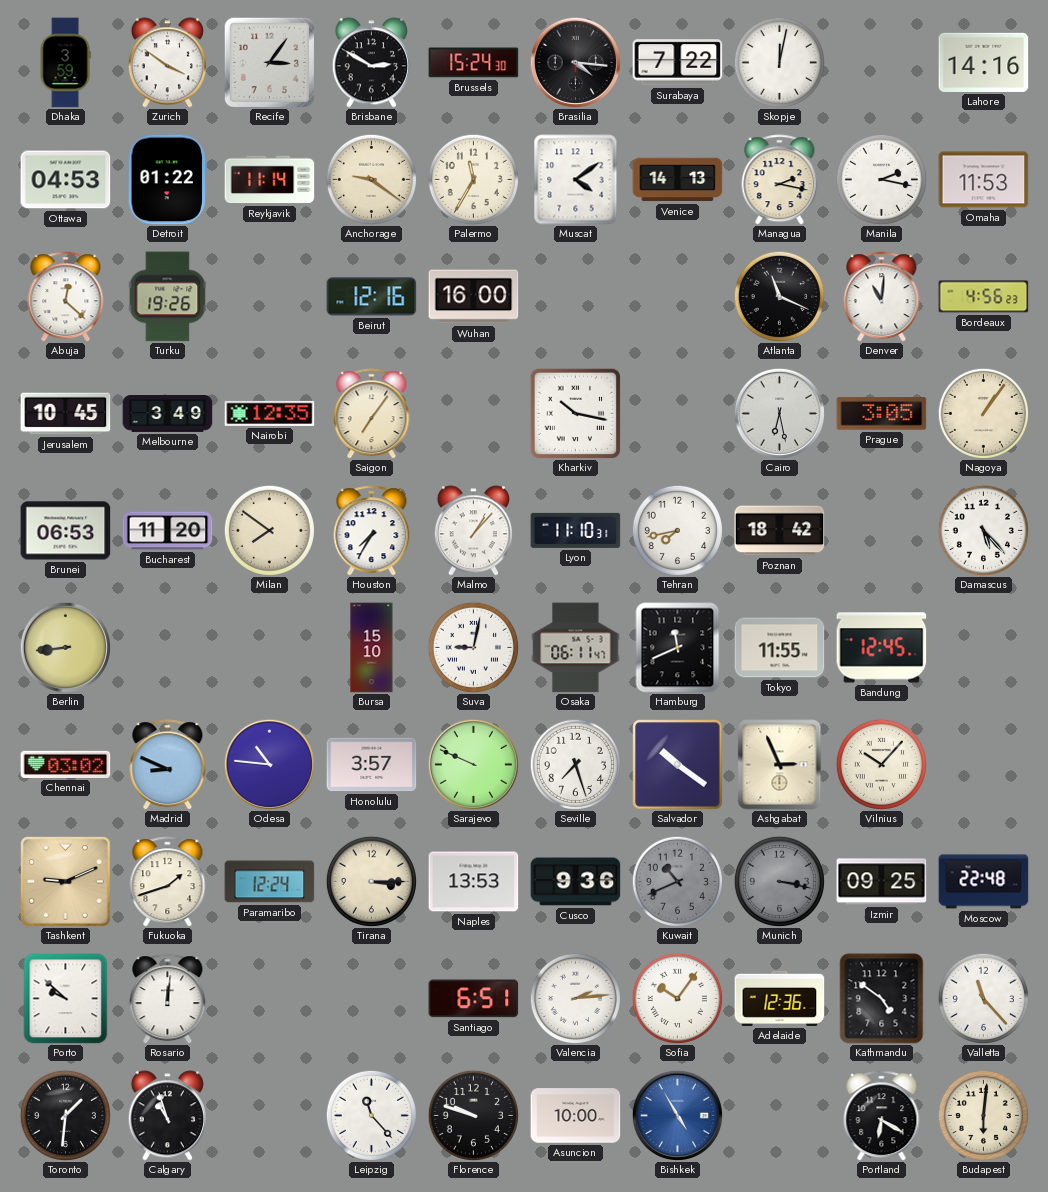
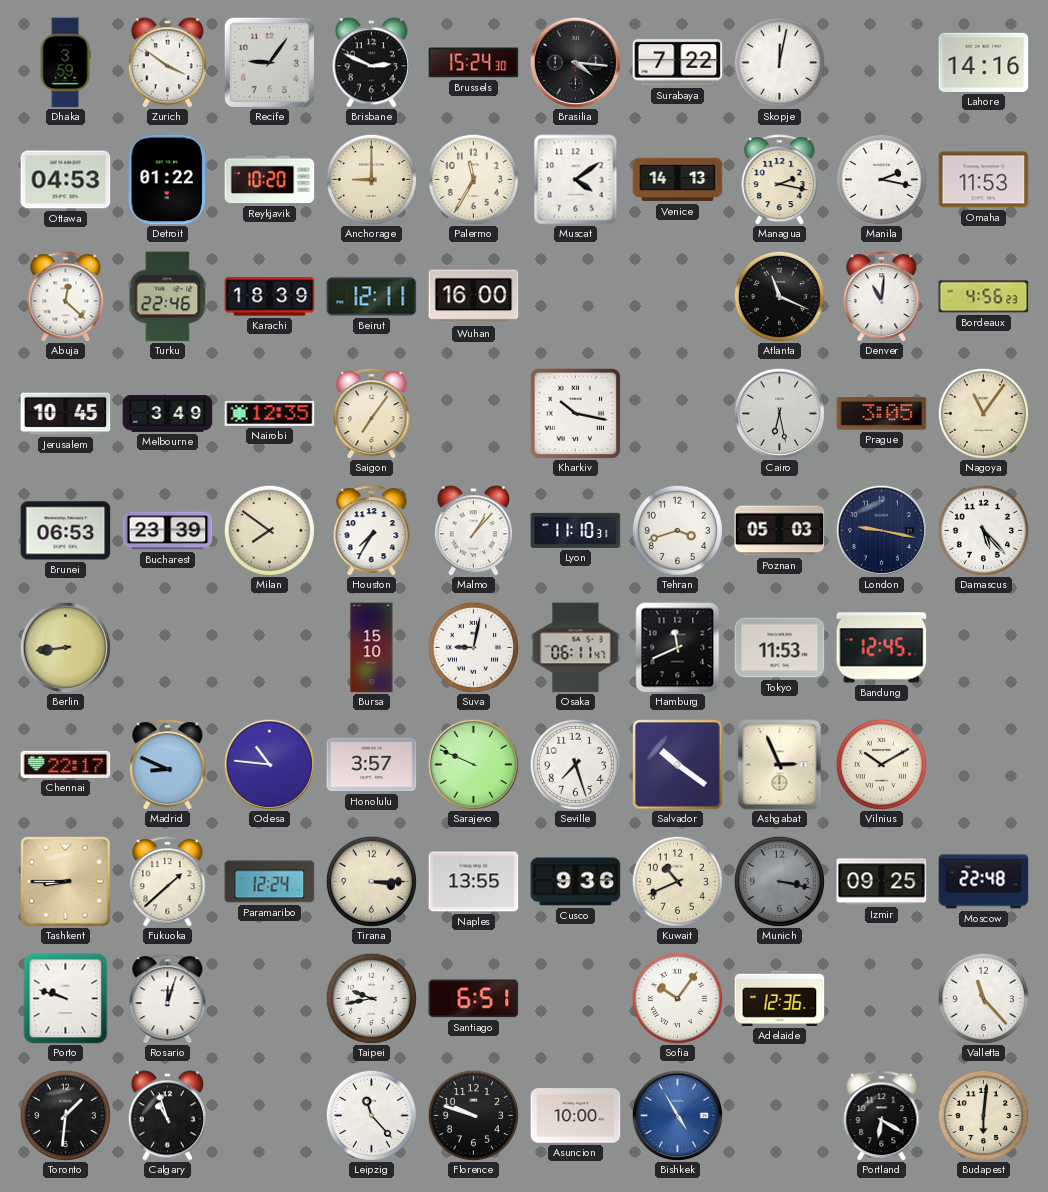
Recife: 3:06 -> 9:06
Brisbane: 2:50 -> 2:49
Reykjavik: 11:14 -> 10:20
Anchorage: 9:21 -> 9:00
Turku: 19:26 -> 22:46
Karachi: none -> 18:39
Beirut: 12:16 -> 12:11
Nagoya: 1:06 -> 11:06
Bucharest: 11:20 -> 23:39
Tehran: 7:43 -> 3:42
Poznan: 18:42 -> 05:03
London: none -> 9:17
Tokyo: 11:55 -> 11:53
Chennai: 03:02 -> 22:17
Vilnius: 10:07 -> 10:10
Tashkent: 9:11 -> 8:45
Fukuoka: 1:42 -> 1:38
Naples: 13:53 -> 13:55
Kuwait dial: grey -> cream
Porto: 9:52 -> 9:48
Rosario: 12:01 -> 12:03
Taipei: none -> 9:43
Valencia: 2:14 -> none
Kathmandu: 4:51 -> none
